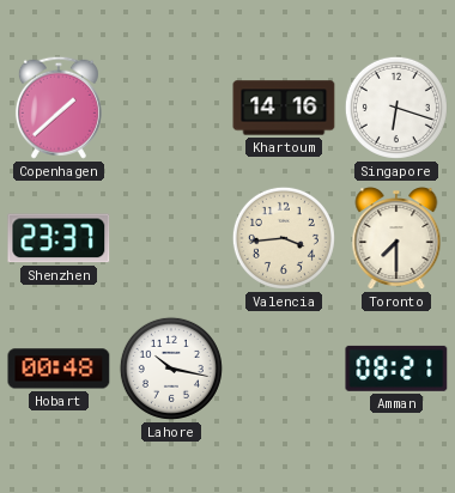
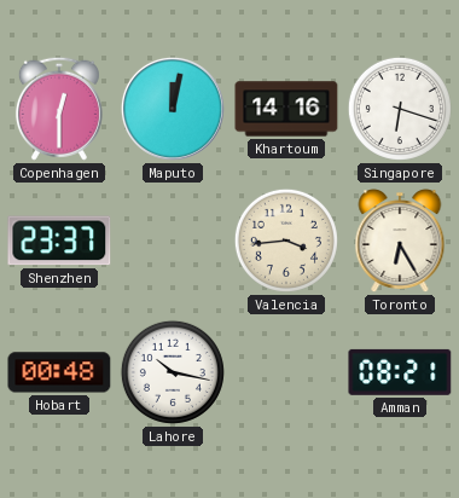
Copenhagen: 1:38 -> 12:30
Maputo: none -> 12:02
Toronto: 7:30 -> 6:25
